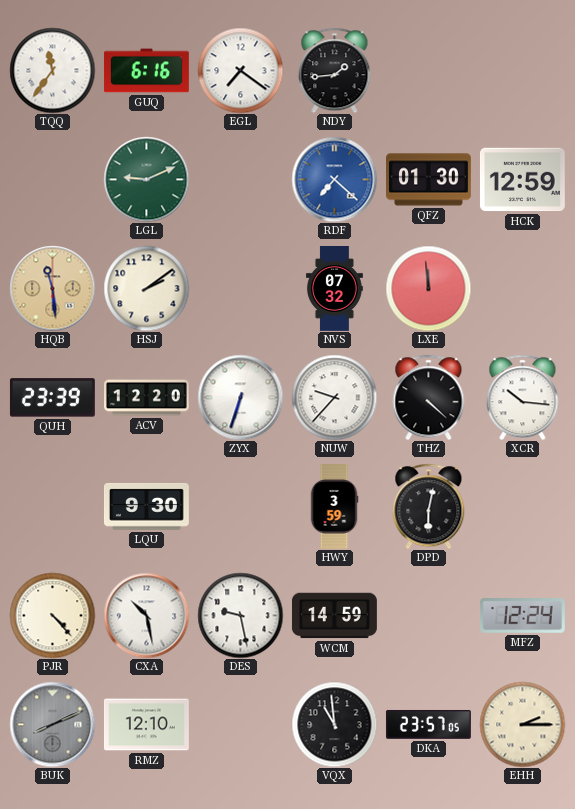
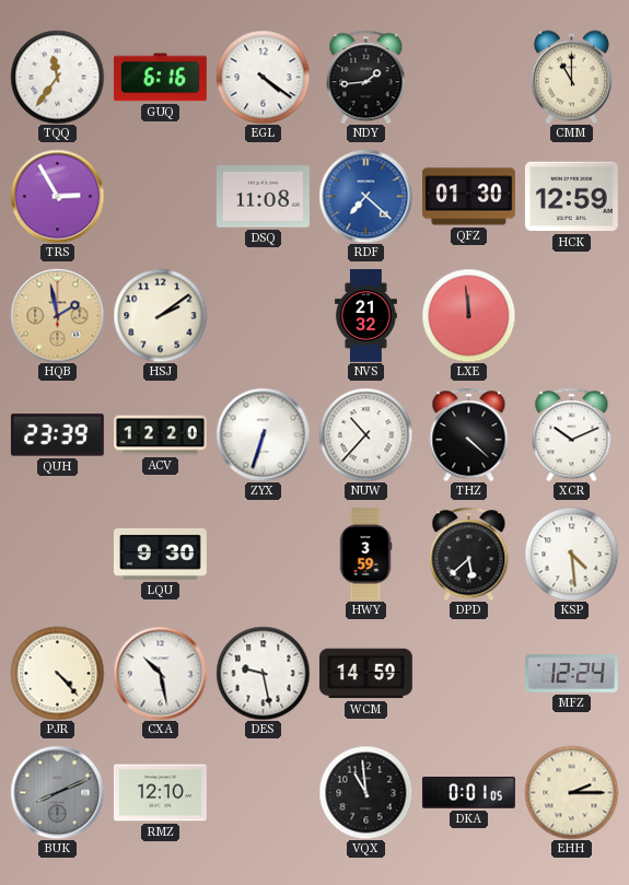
EGL: 7:21 -> 4:21
CMM: none -> 11:00
TRS: none -> 2:55
LGL: 9:11 -> none
DSQ: none -> 11:08
HQB: 11:29 -> 1:58
NVS: 07:32 -> 21:32
NUW: 9:37 -> 10:37
XCR: 10:16 -> 10:11
DPD: 6:02 -> 5:38
KSP: none -> 4:29
DKA: 23:57 -> 0:01
